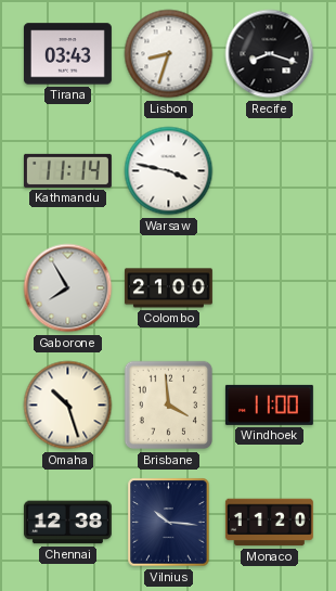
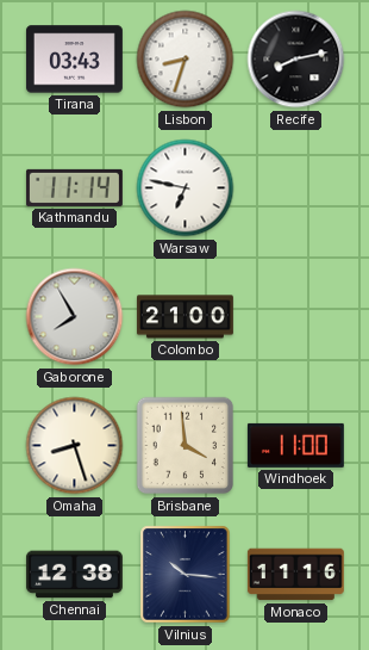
Recife: 8:18 -> 8:13
Warsaw: 3:47 -> 6:47
Omaha: 10:27 -> 8:27
Monaco: 11:20 -> 11:16
